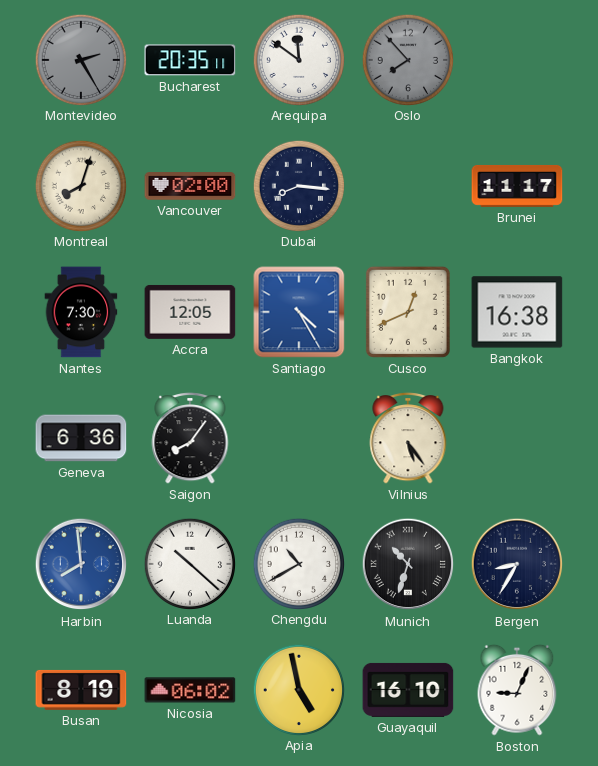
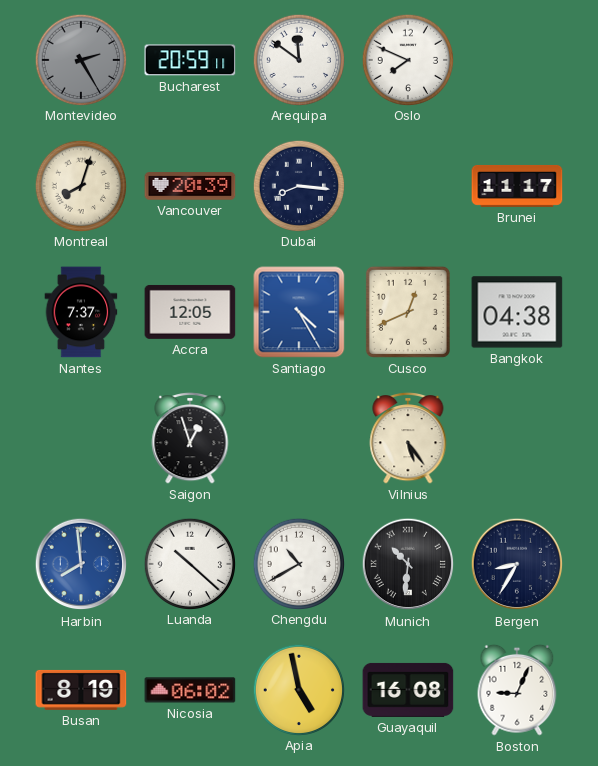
Bucharest: 20:35 -> 20:59
Oslo: 7:53 -> 7:49
Oslo dial: grey -> white
Vancouver: 02:00 -> 20:39
Nantes: 7:30 -> 7:37
Bangkok: 16:38 -> 04:38
Geneva: 6:36 -> none
Saigon: 8:06 -> 12:57
Munich: 10:33 -> 10:31
Guayaquil: 16:10 -> 16:08
